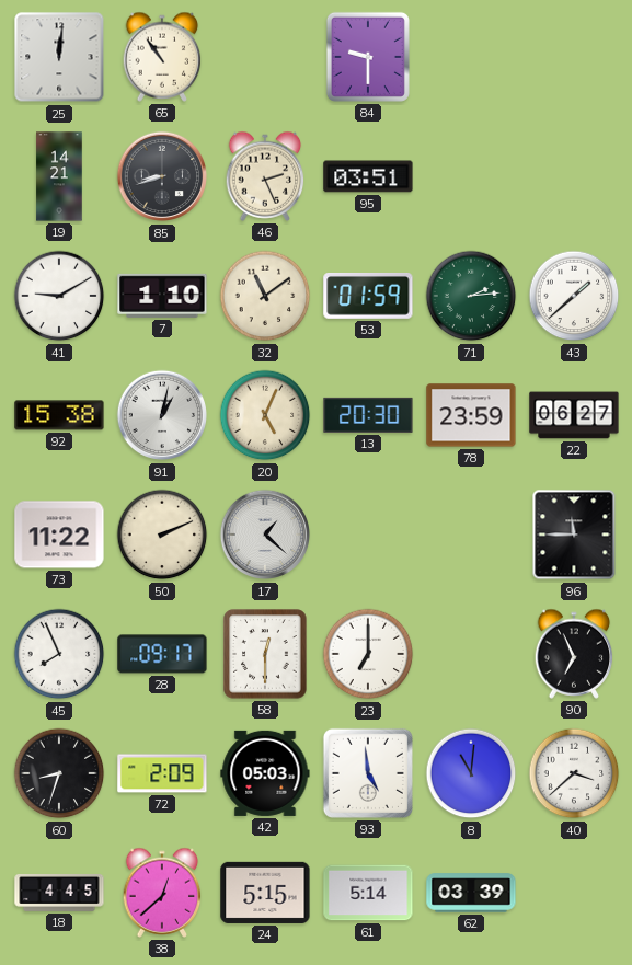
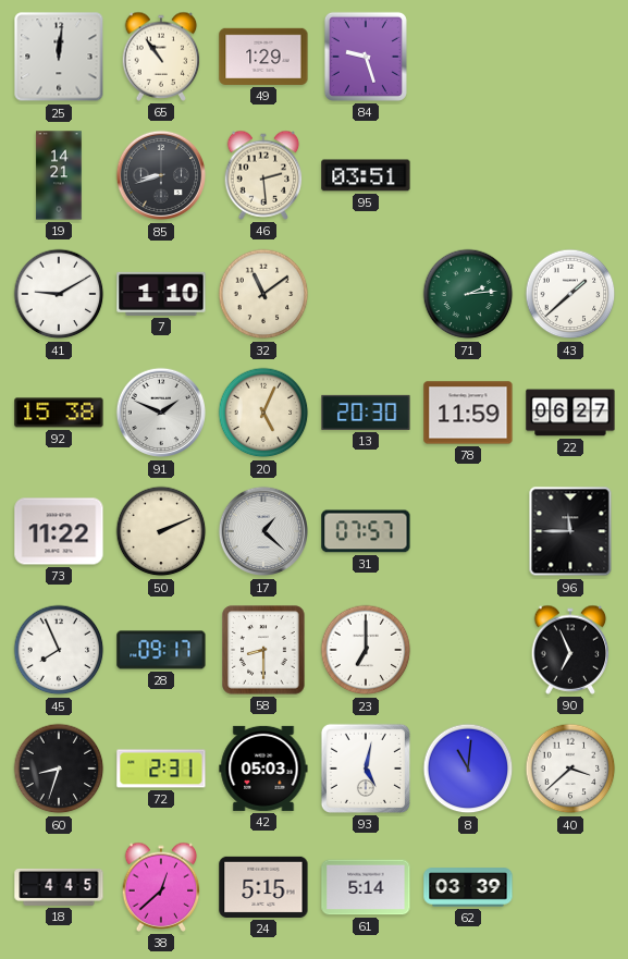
49: none -> 1:29
84: 9:30 -> 9:27
46: 2:26 -> 2:29
53: 01:59 -> none
91: 1:02 -> 1:49
78: 23:59 -> 11:59
31: none -> 07:57
58: 12:30 -> 8:30
72: 2:09 -> 2:31
93: 4:59 -> 5:02
